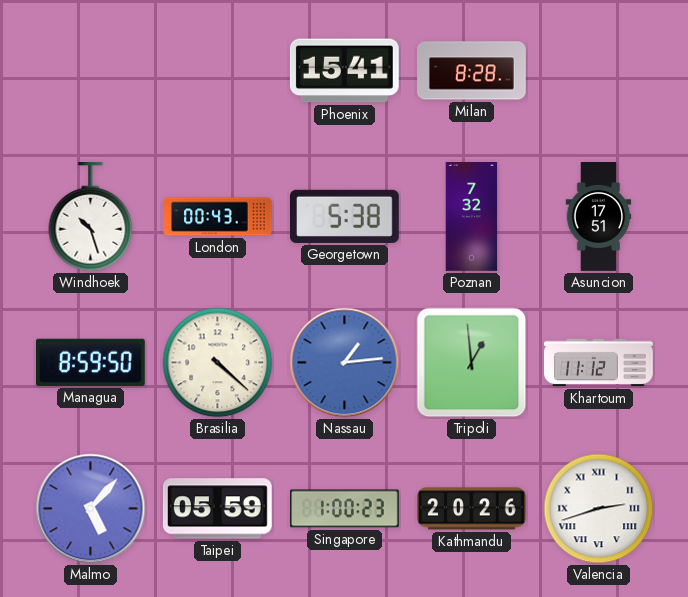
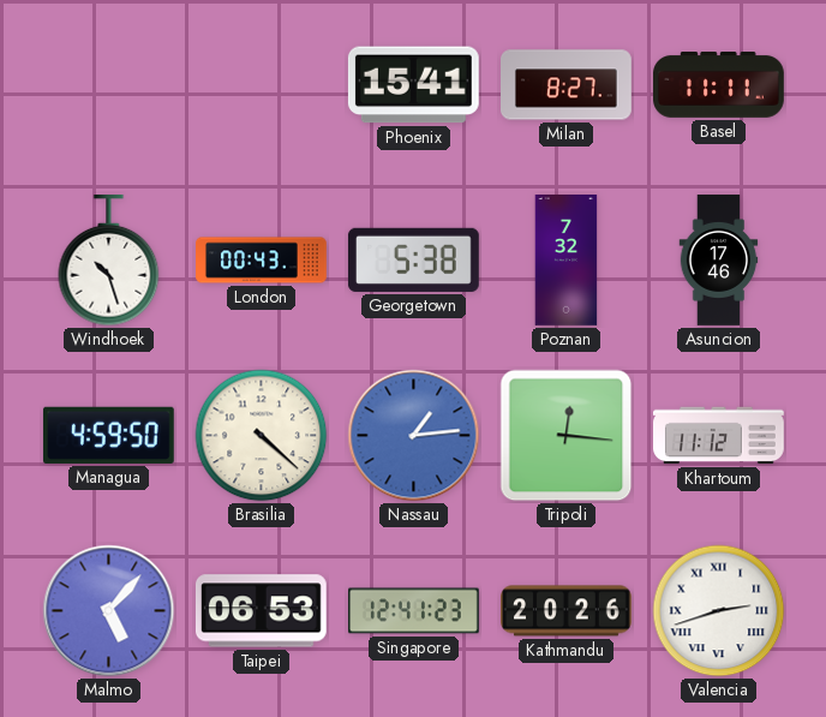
Milan: 8:28 -> 8:27
Basel: none -> 11:11
Asuncion: 17:51 -> 17:46
Managua: 8:59 -> 4:59
Tripoli: 12:59 -> 12:16
Taipei: 05:59 -> 06:53
Singapore: 1:00 -> 12:41
